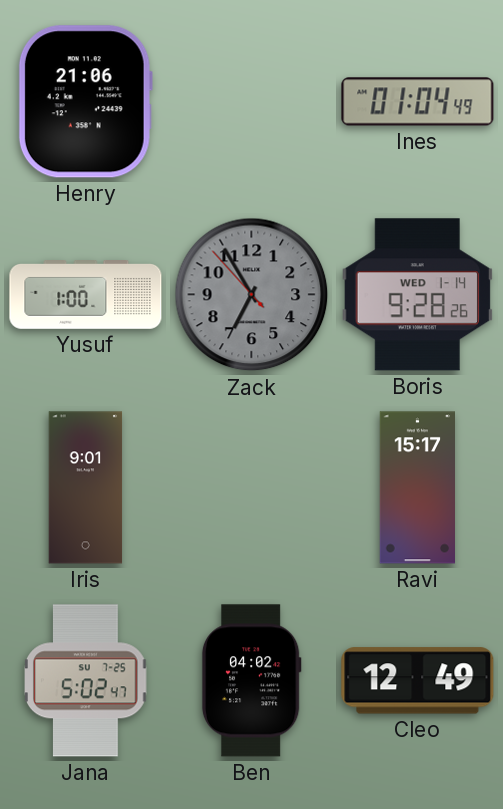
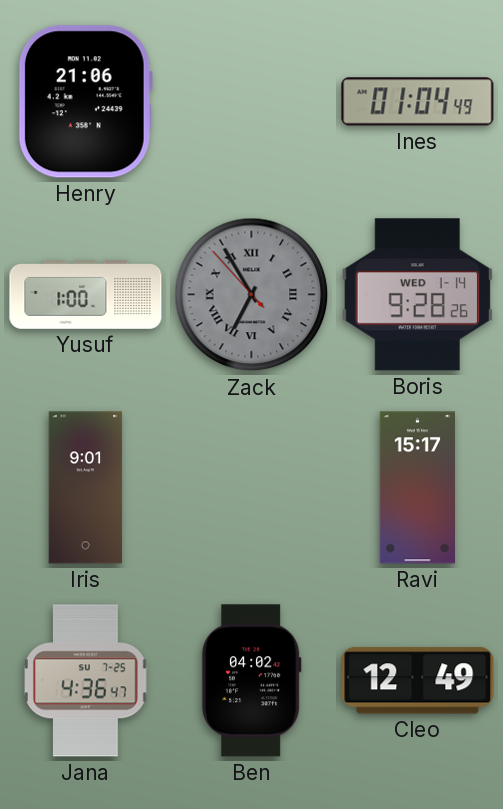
Zack numerals: Arabic -> Roman
Jana: 5:02 -> 4:36
